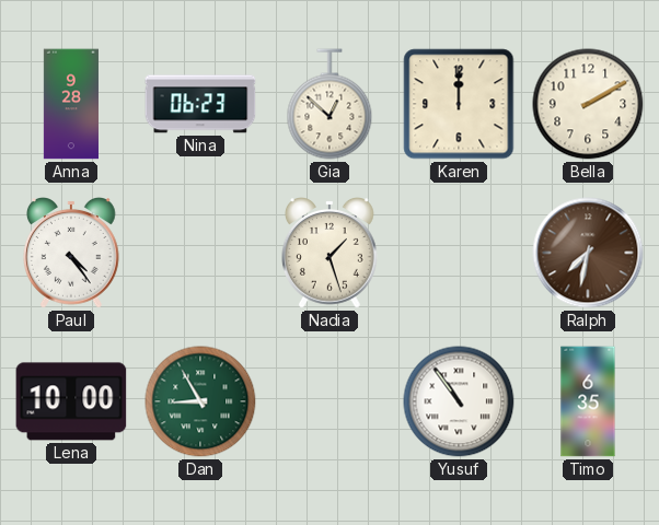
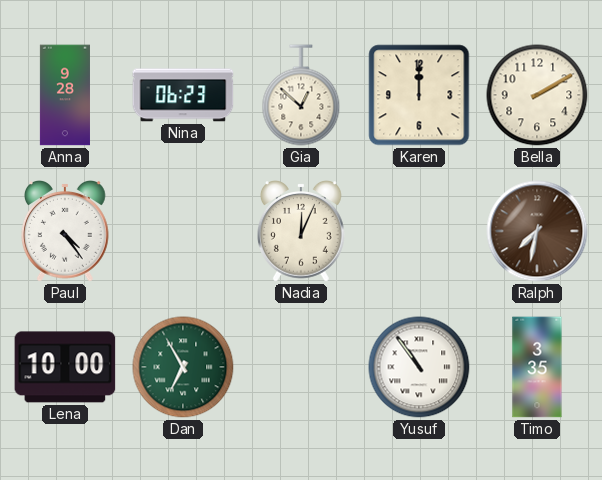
Nadia: 1:27 -> 12:04
Dan: 8:55 -> 6:55
Timo: 6:35 -> 3:35
